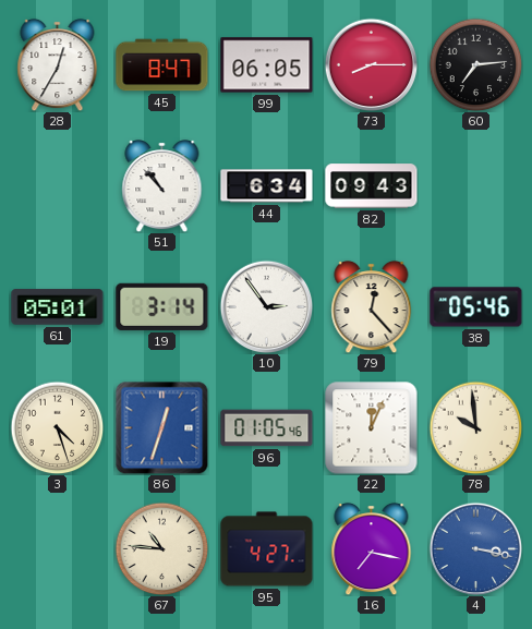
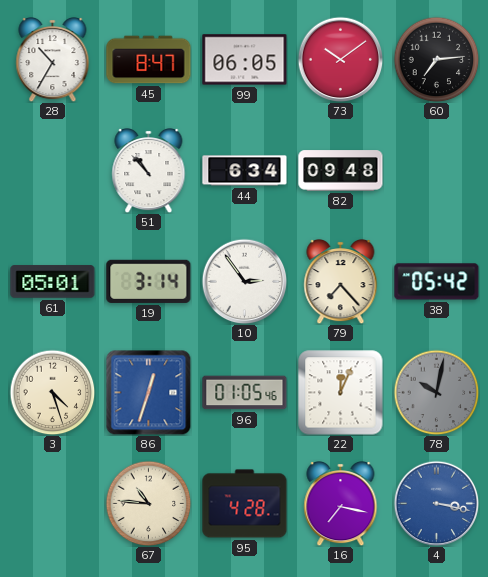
28: 12:35 -> 10:35
73: 8:15 -> 10:09
82: 09:43 -> 09:48
79: 12:23 -> 7:23
38: 05:46 -> 05:42
78: 9:59 -> 10:02
78 dial: cream -> grey
95: 4:27 -> 4:28
